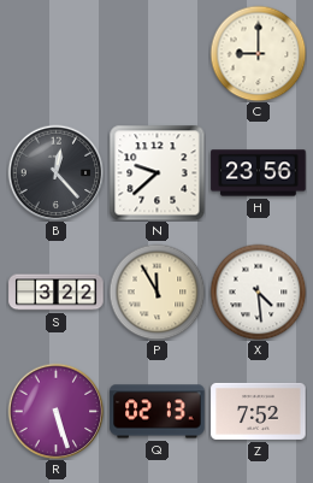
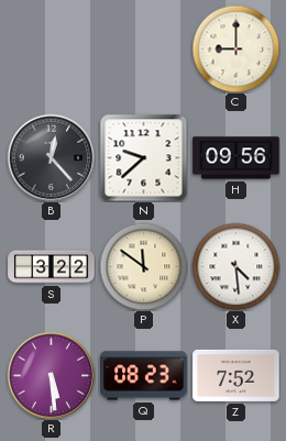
H: 23:56 -> 09:56
P: 11:55 -> 11:51
R: 5:27 -> 5:29
Q: 02:13 -> 08:23
